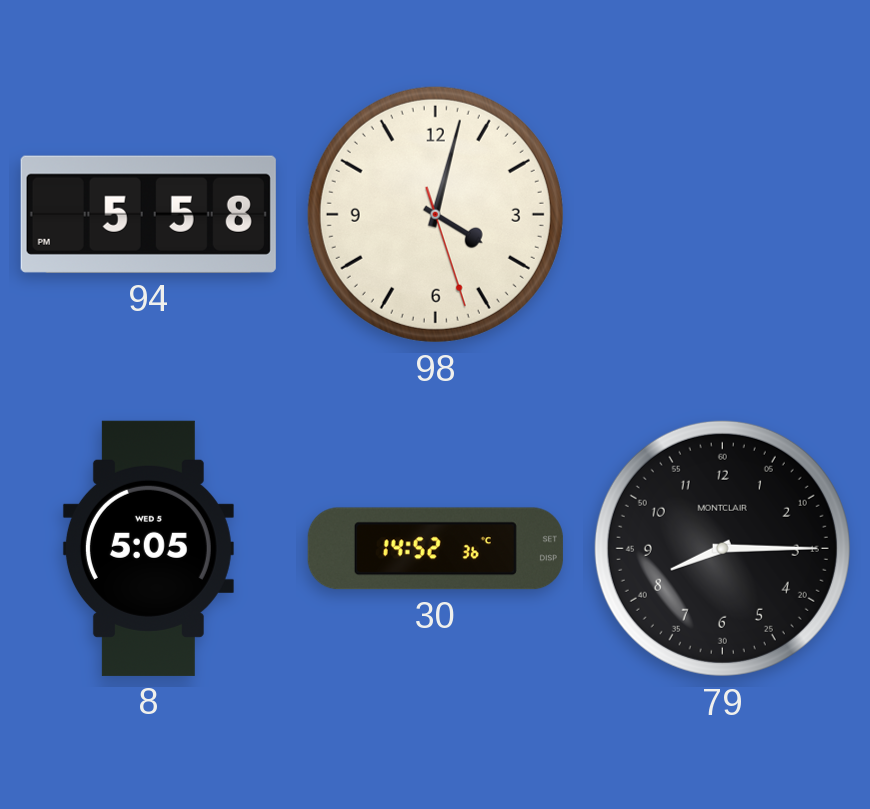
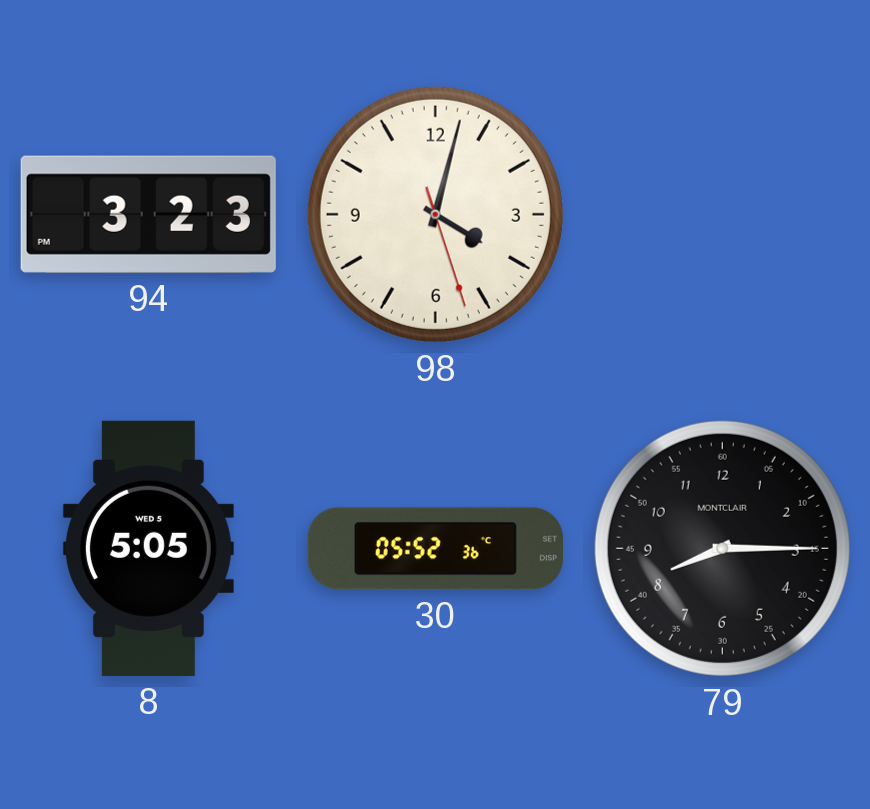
94: 5:58 -> 3:23
30: 14:52 -> 05:52
